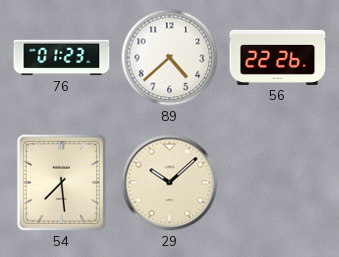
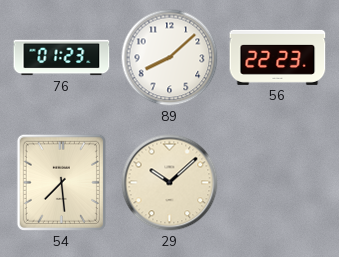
89: 4:38 -> 8:08
56: 22:26 -> 22:23
